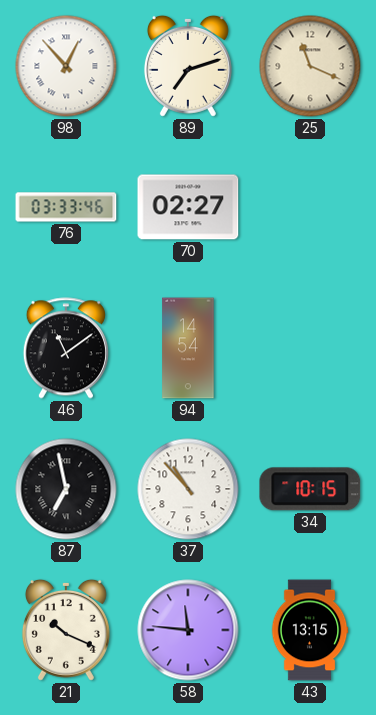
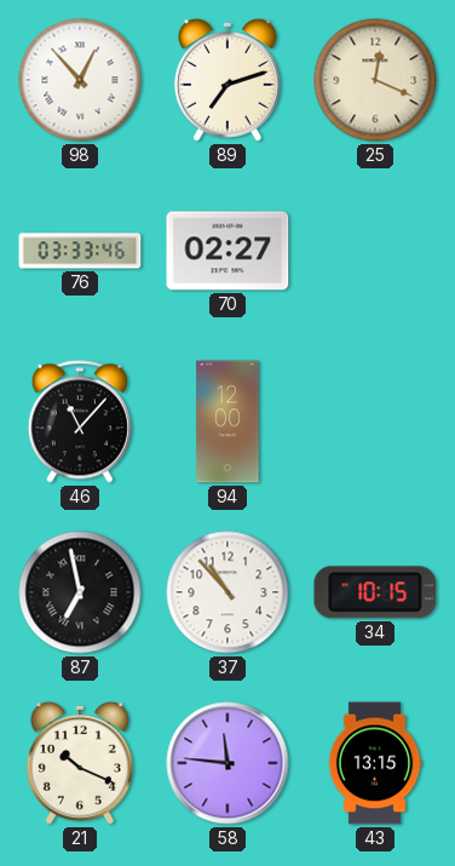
25: 11:19 -> 12:19
46: 11:09 -> 11:07
94: 14:54 -> 12:00
